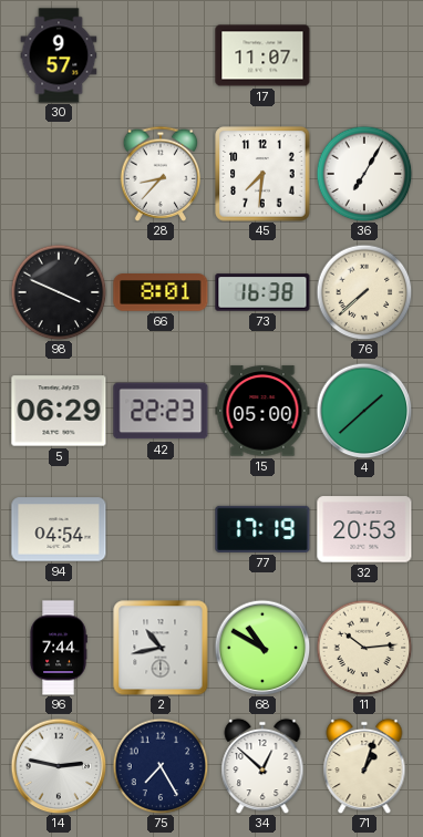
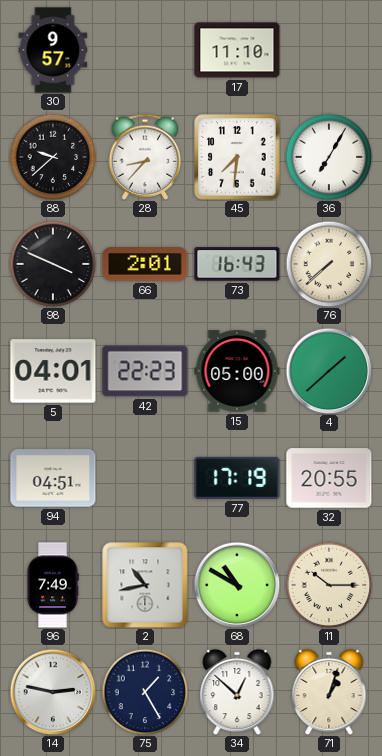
17: 11:07 -> 11:10
88: none -> 9:38
66: 8:01 -> 2:01
73: 16:38 -> 16:43
5: 06:29 -> 04:01
94: 04:54 -> 04:51
32: 20:53 -> 20:55
96: 7:44 -> 7:49
11: 10:14 -> 10:15
75: 7:25 -> 1:25
